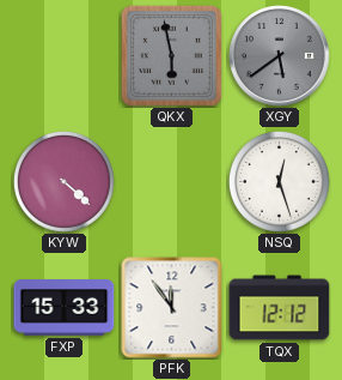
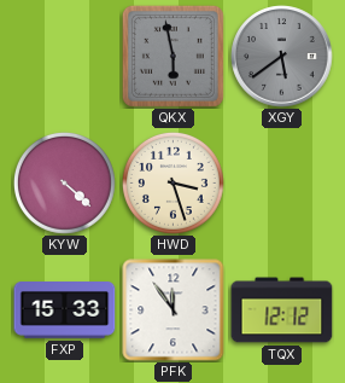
HWD: none -> 3:27
NSQ: 12:27 -> none
